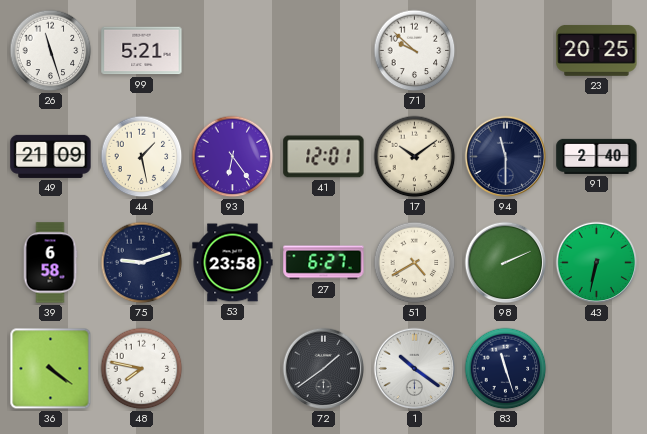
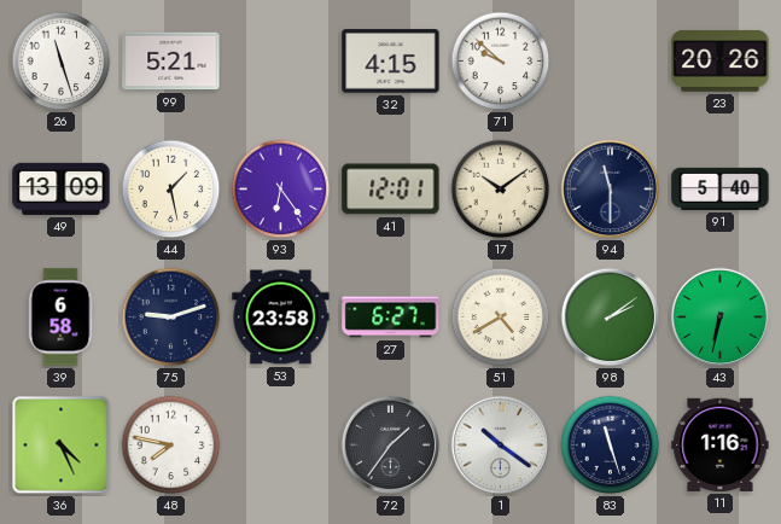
32: none -> 4:15
23: 20:25 -> 20:26
49: 21:09 -> 13:09
91: 2:40 -> 5:40
98: 2:11 -> 2:09
36: 4:21 -> 4:26
72: 1:39 -> 1:36
11: none -> 1:16
